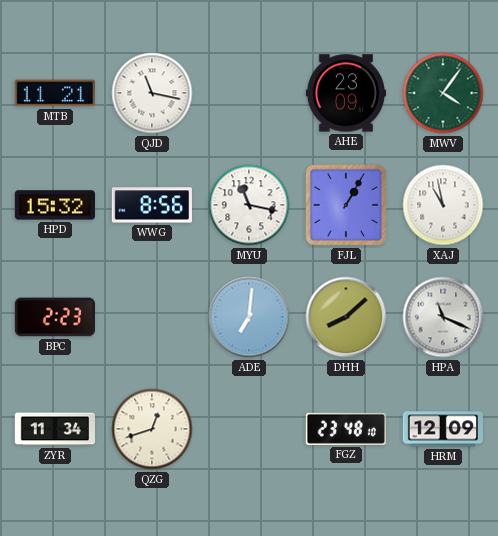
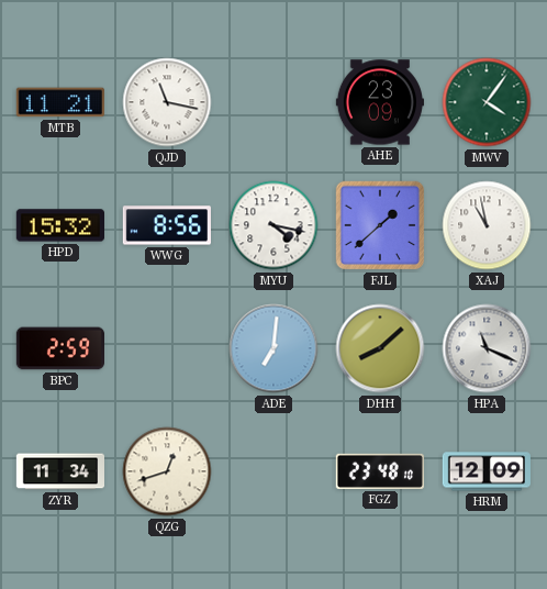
MYU: 11:17 -> 4:17
FJL: 1:05 -> 1:38
BPC: 2:23 -> 2:59
